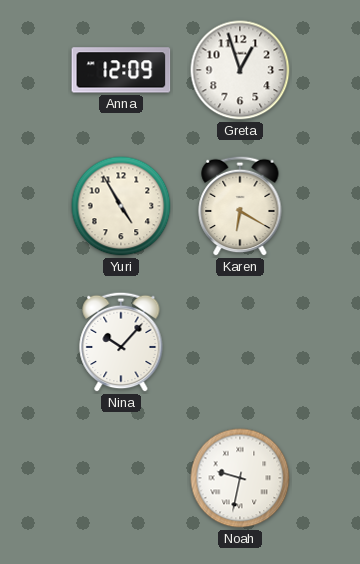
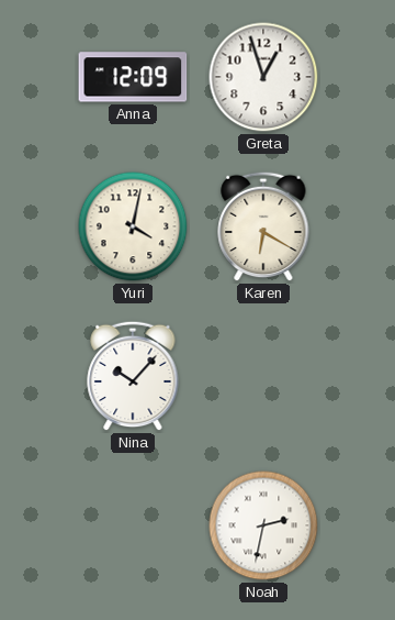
Yuri: 4:55 -> 4:02
Noah: 9:32 -> 2:32
